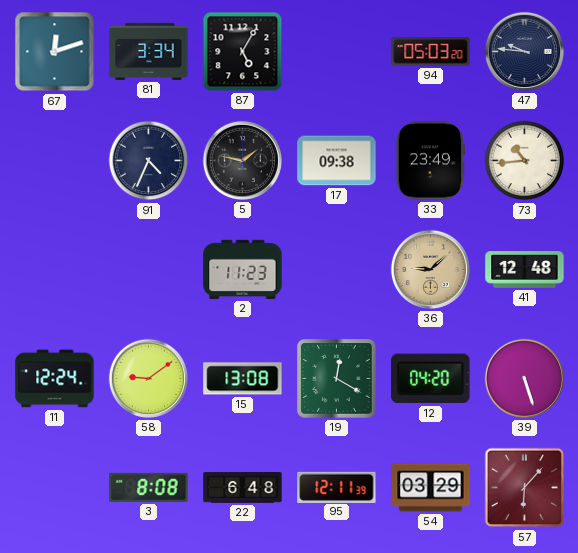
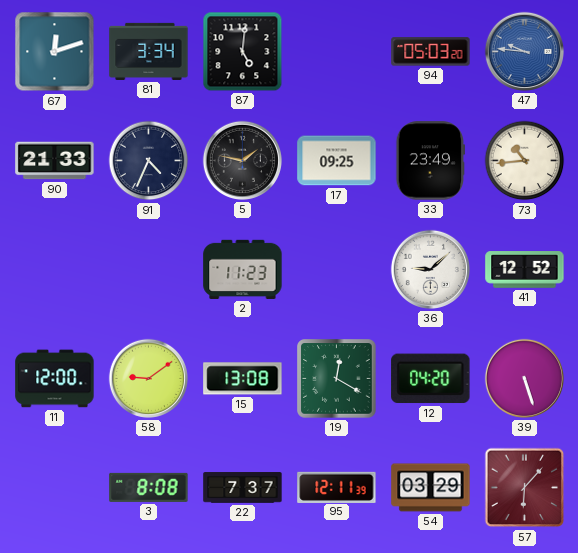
87: 5:05 -> 5:01
47 dial: navy -> blue
90: none -> 21:33
17: 09:38 -> 09:25
36 dial: champagne -> white
41: 12:48 -> 12:52
11: 12:24 -> 12:00
22: 6:48 -> 7:37
